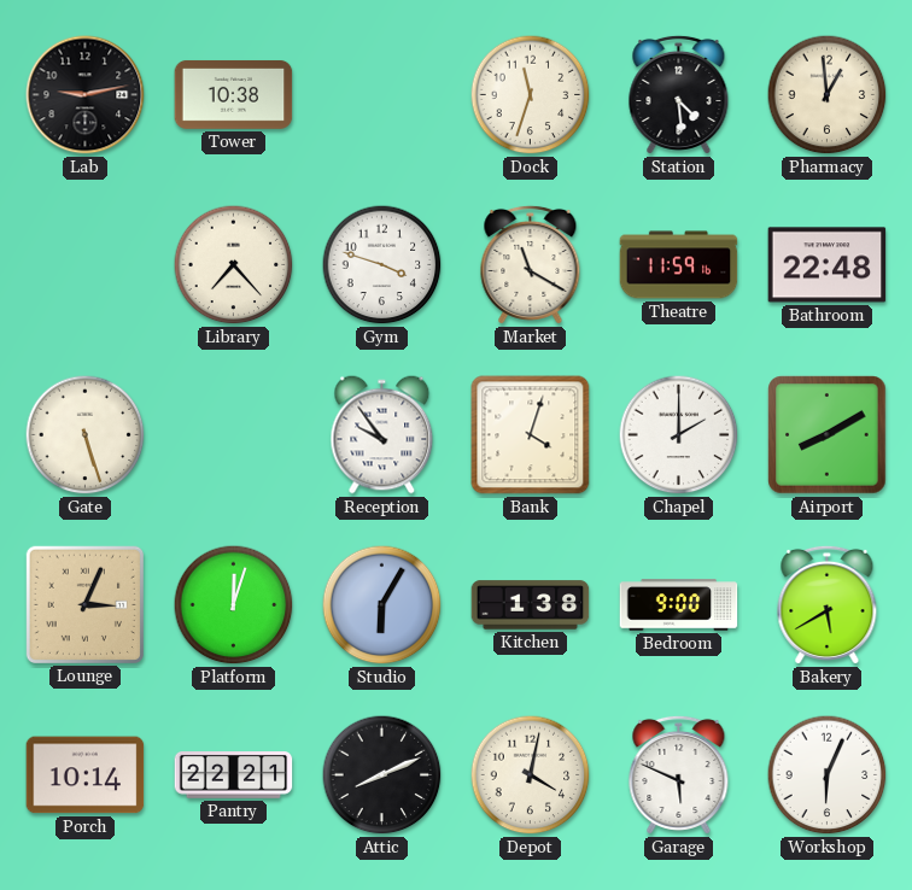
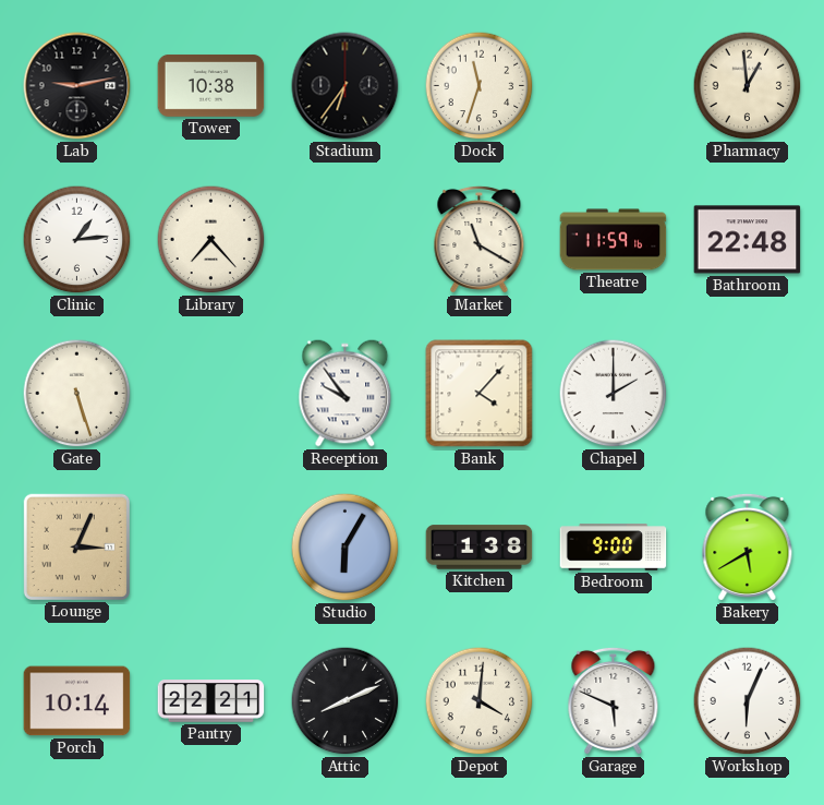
Stadium: none -> 6:36
Station: 4:29 -> none
Clinic: none -> 1:14
Gym: 3:48 -> none
Bank: 4:03 -> 4:07
Airport: 8:10 -> none
Platform: 12:03 -> none
Depot: 4:02 -> 4:01
